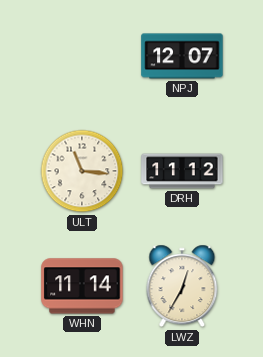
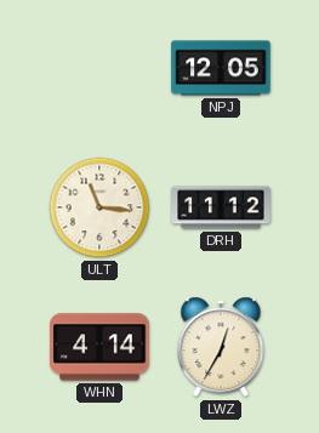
NPJ: 12:07 -> 12:05
WHN: 11:14 -> 4:14
